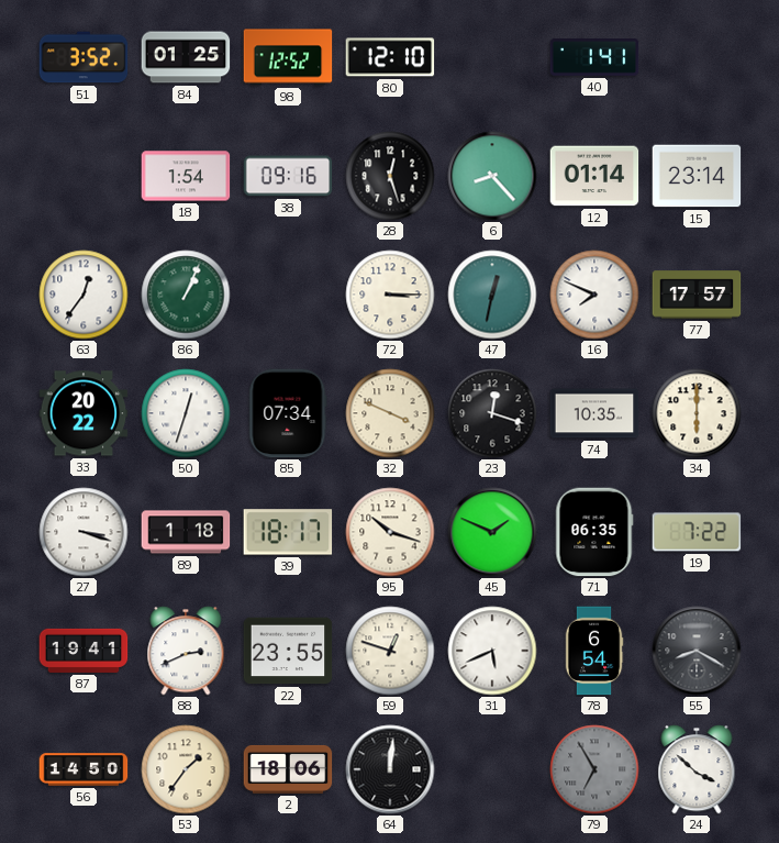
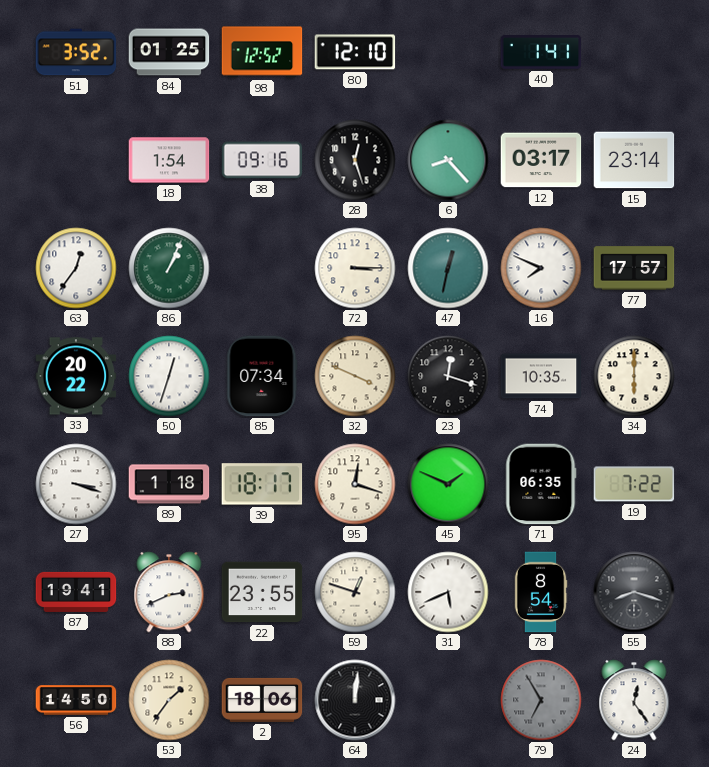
12: 01:14 -> 03:17
95: 10:18 -> 12:18
78: 6:54 -> 8:54
55: 8:20 -> 8:18
24: 3:52 -> 12:24
